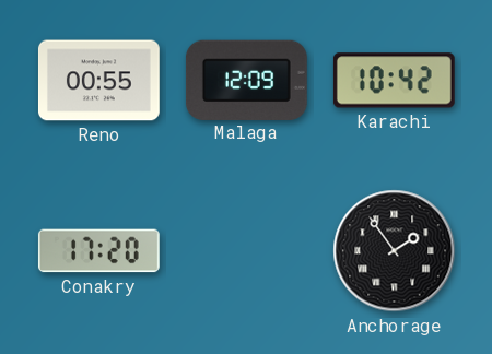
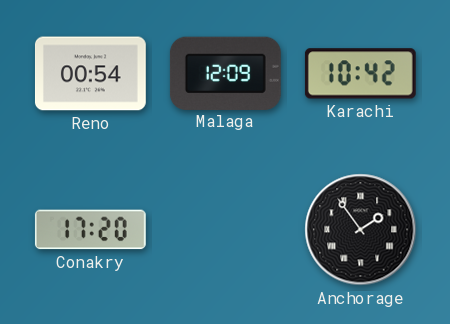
Reno: 00:55 -> 00:54
